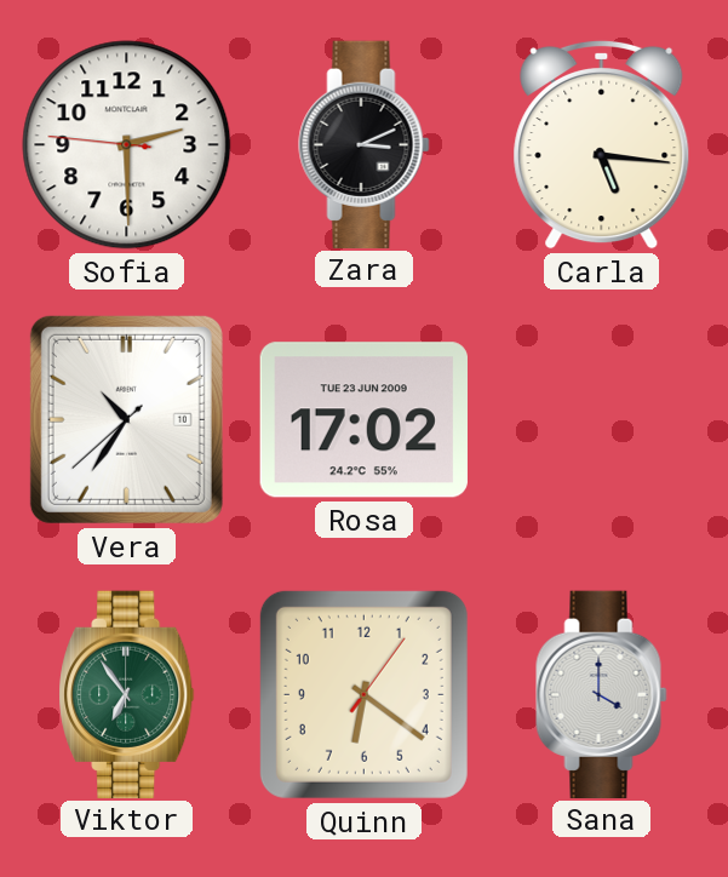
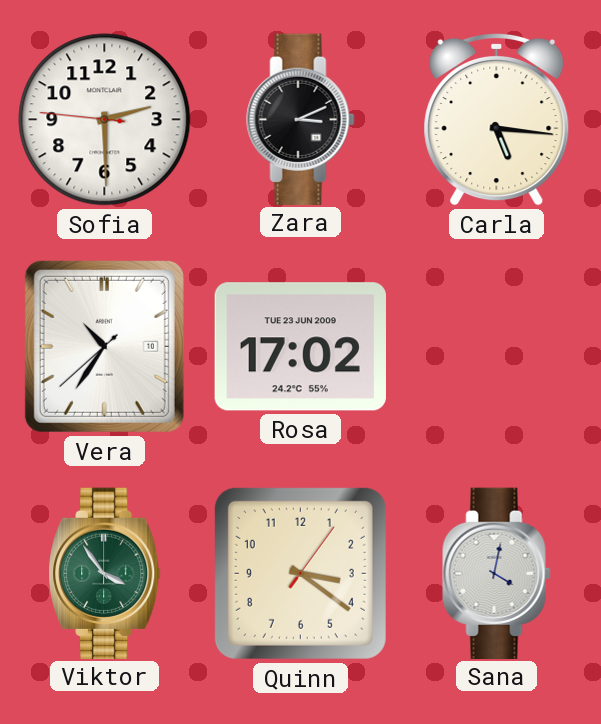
Viktor: 6:54 -> 3:54
Quinn: 6:21 -> 3:21
Sana: 4:00 -> 4:02
